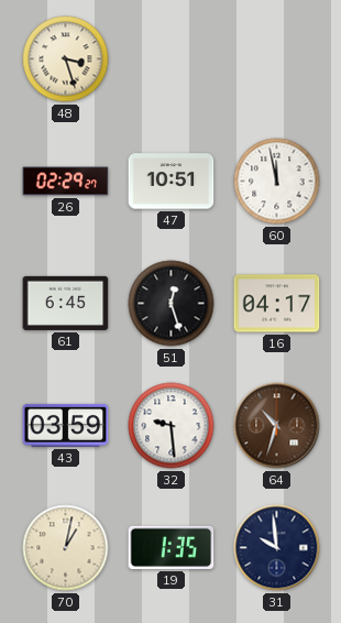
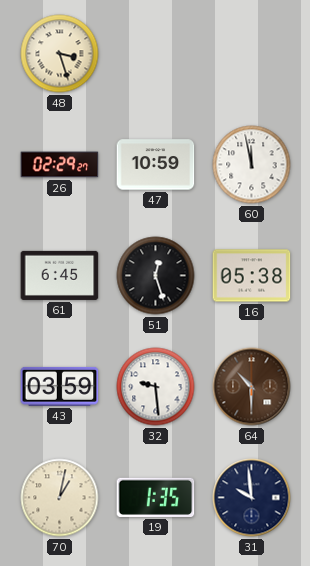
47: 10:51 -> 10:59
16: 04:17 -> 05:38
64: 10:33 -> 10:30
